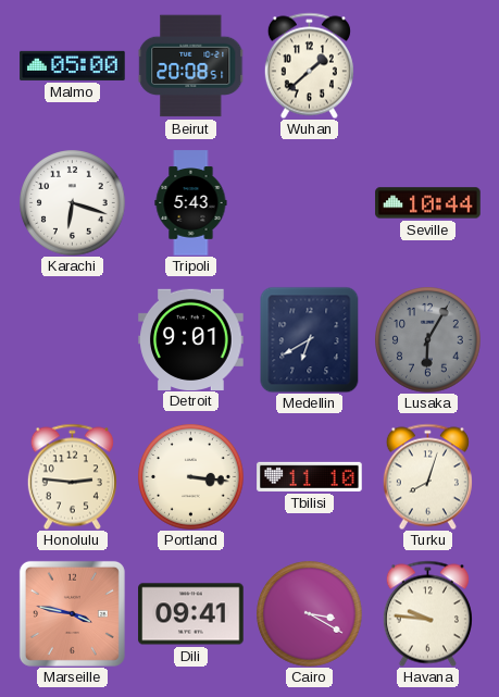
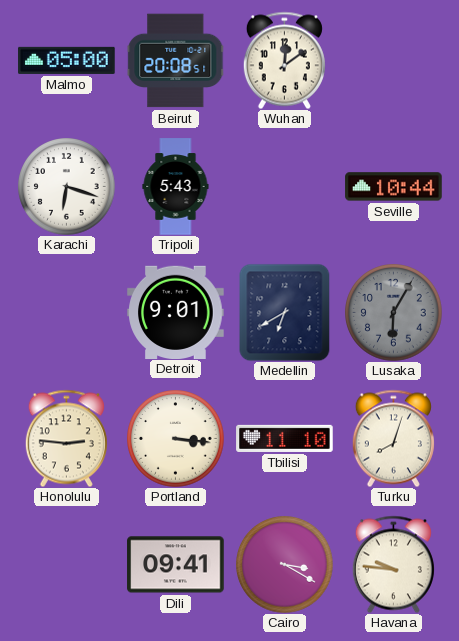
Wuhan: 1:38 -> 12:09
Marseille: 3:47 -> none
